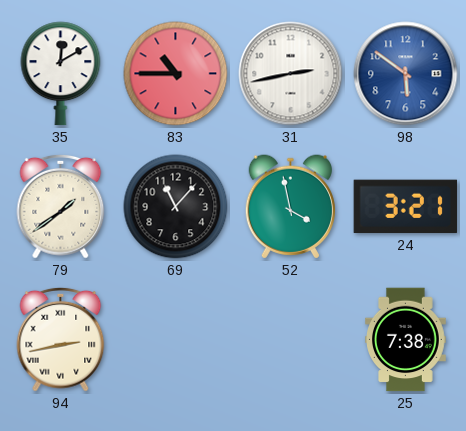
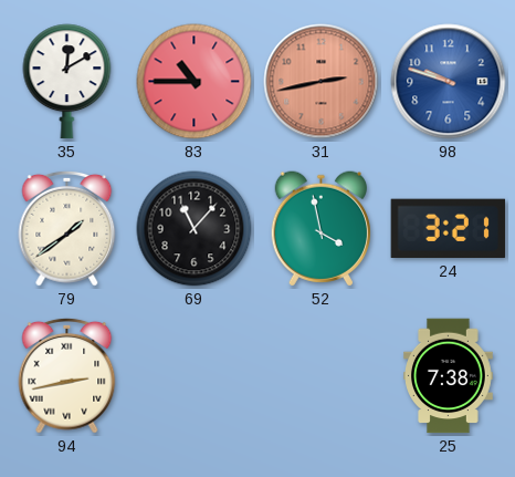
31 dial: white -> salmon
98: 5:51 -> 9:48
